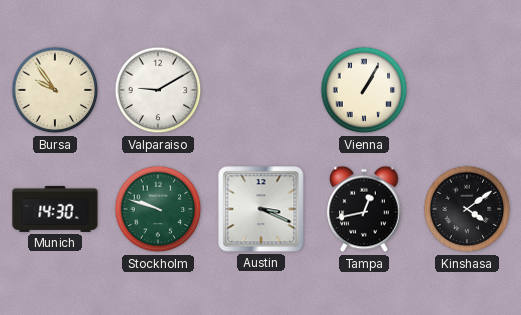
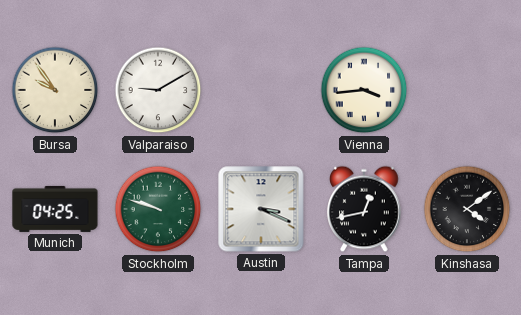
Vienna: 1:05 -> 3:44
Munich: 14:30 -> 04:25
